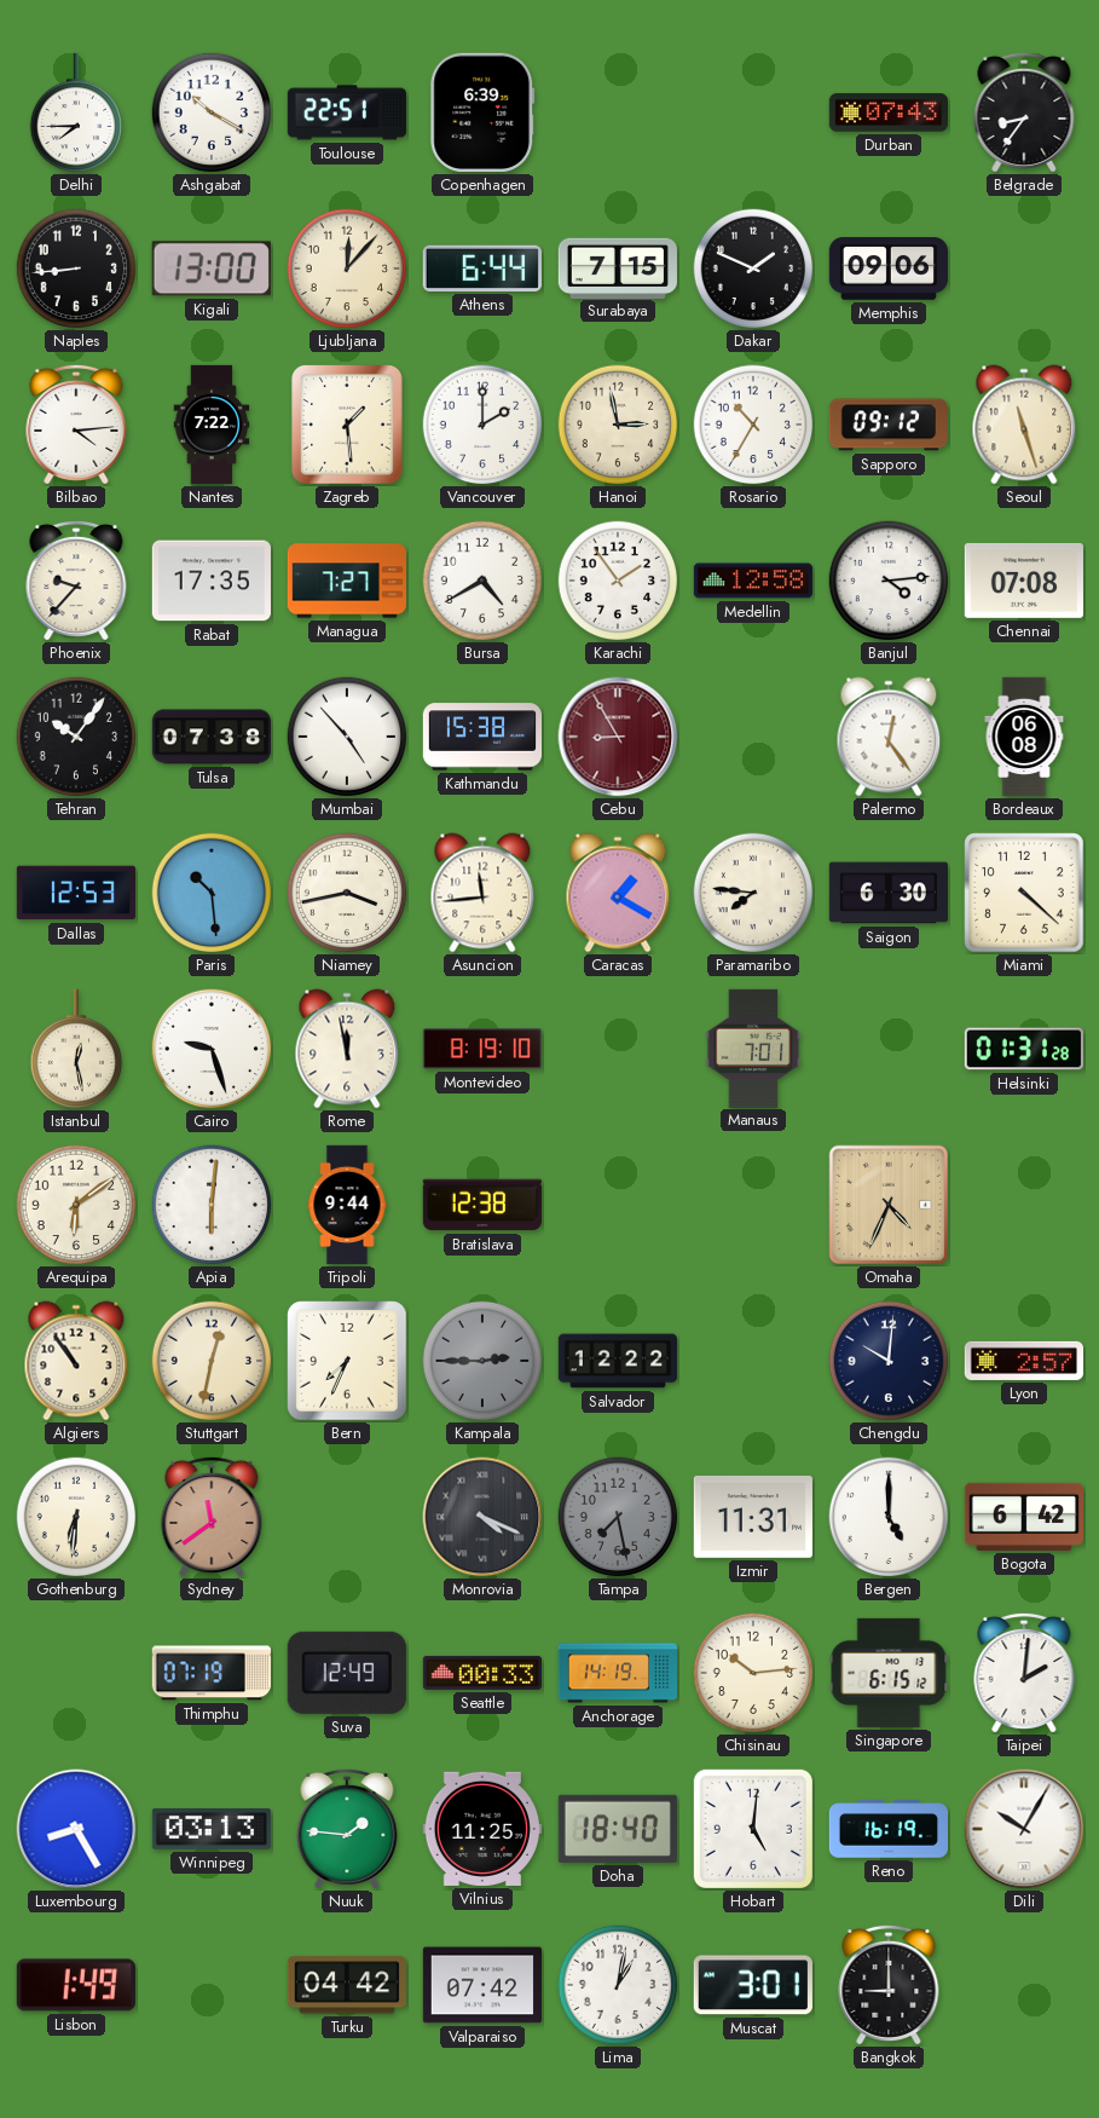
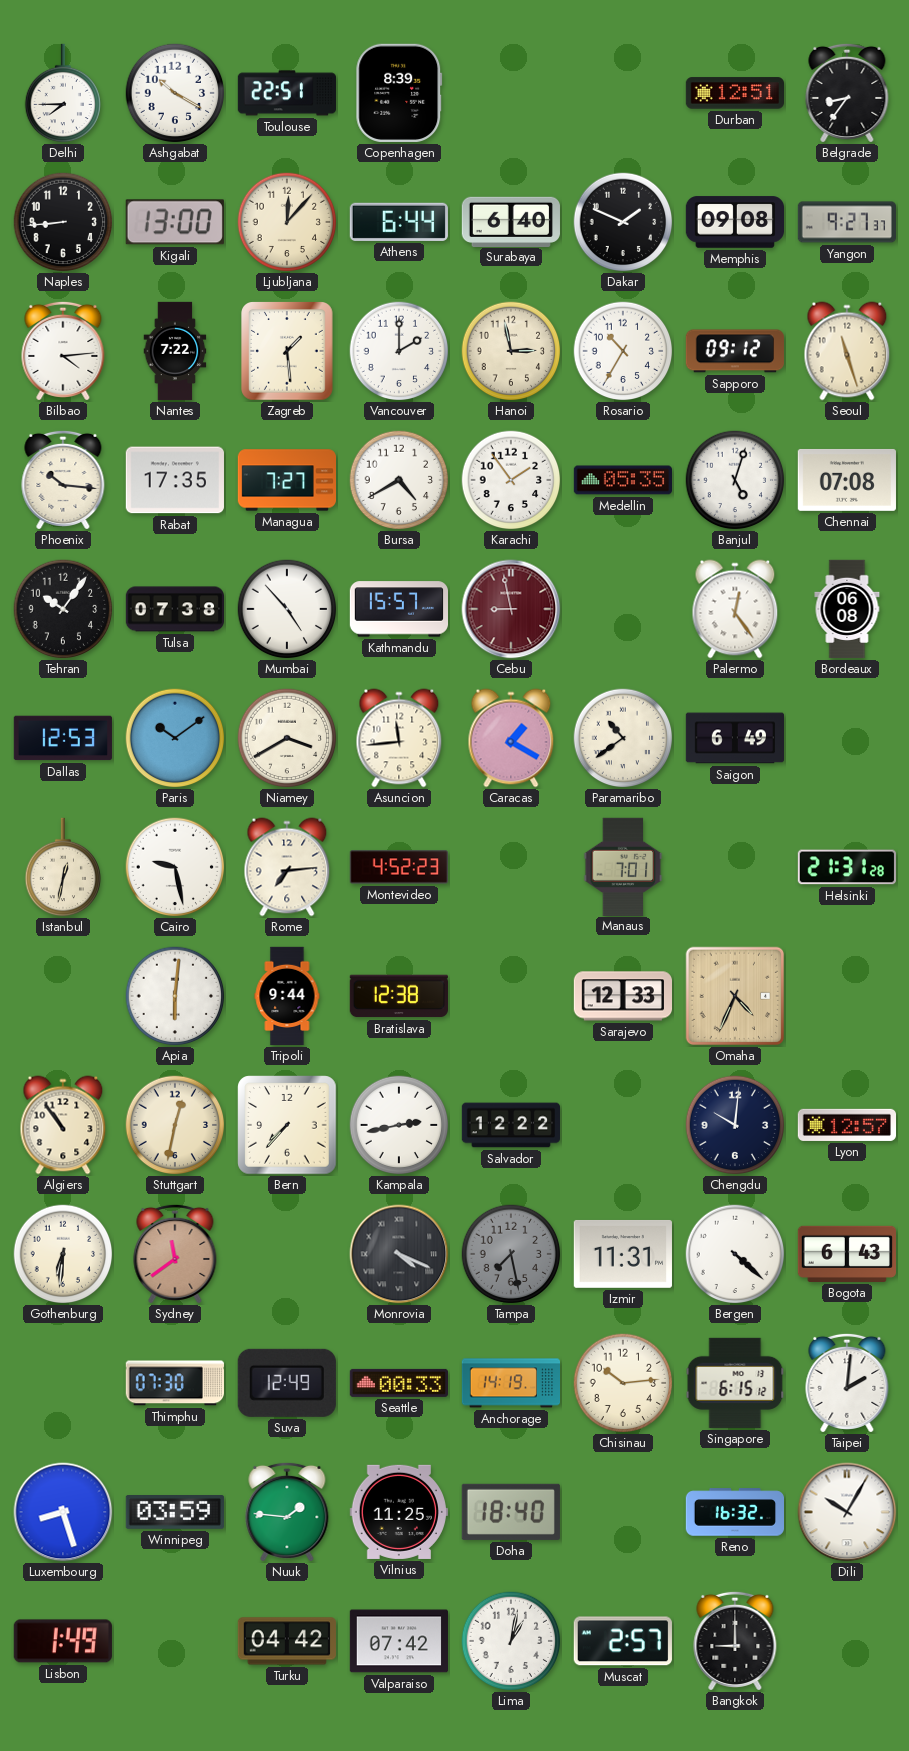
Copenhagen: 6:39 -> 8:39
Durban: 07:43 -> 12:51
Surabaya: 7:15 -> 6:40
Memphis: 09:06 -> 09:08
Yangon: none -> 9:27
Phoenix: 9:37 -> 10:16
Medellin: 12:58 -> 05:35
Banjul: 4:14 -> 5:03
Kathmandu: 15:38 -> 15:57
Cebu: 8:55 -> 8:58
Paris: 10:29 -> 10:09
Niamey: 3:43 -> 3:40
Paramaribo: 7:46 -> 10:39
Saigon: 6:30 -> 6:49
Miami: 4:22 -> none
Istanbul: 12:28 -> 12:32
Cairo: 9:27 -> 9:28
Rome: 11:58 -> 7:14
Montevideo: 8:19 -> 4:52
Helsinki: 01:31 -> 21:31
Arequipa: 6:09 -> none
Sarajevo: none -> 12:33
Bern: 7:34 -> 7:37
Kampala: 2:45 -> 2:43
Kampala dial: grey -> white
Lyon: 2:57 -> 12:57
Bergen: 5:00 -> 4:22
Bogota: 6:42 -> 6:43
Thimphu: 07:19 -> 07:30
Luxembourg: 8:25 -> 8:27
Winnipeg: 03:13 -> 03:59
Hobart: 5:01 -> none
Reno: 16:19 -> 16:32
Muscat: 3:01 -> 2:57
